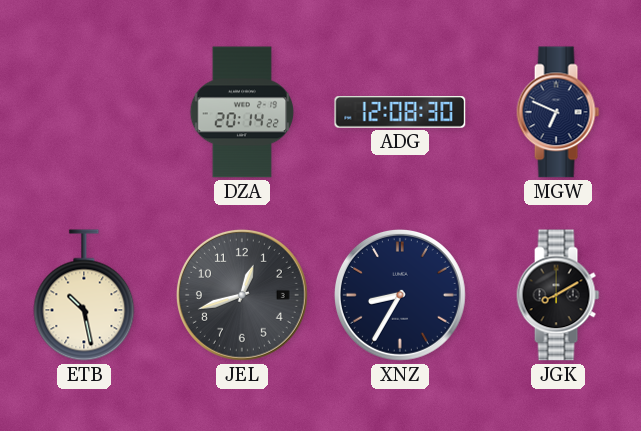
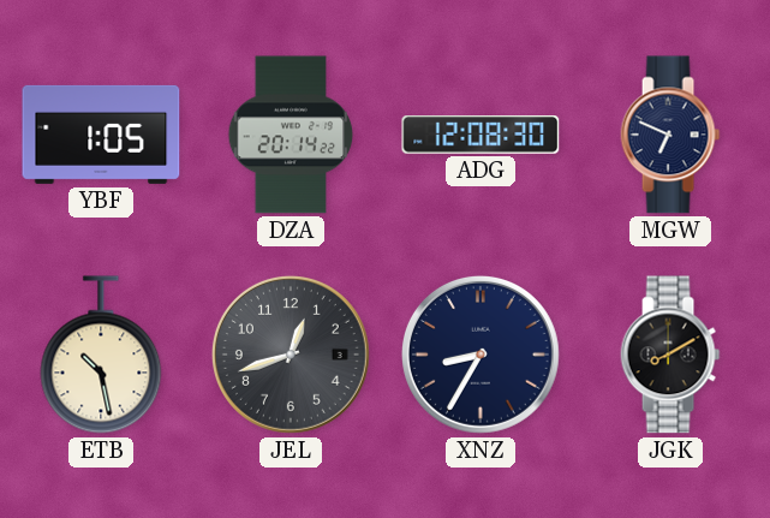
YBF: none -> 1:05
